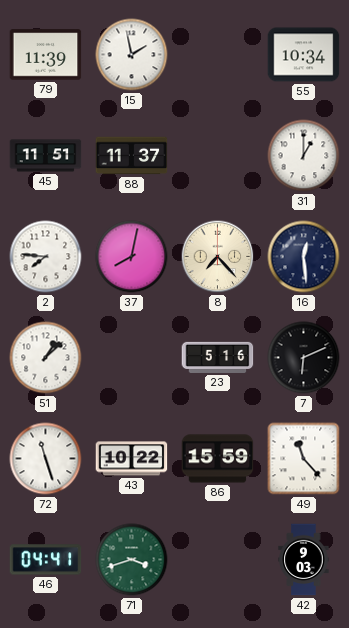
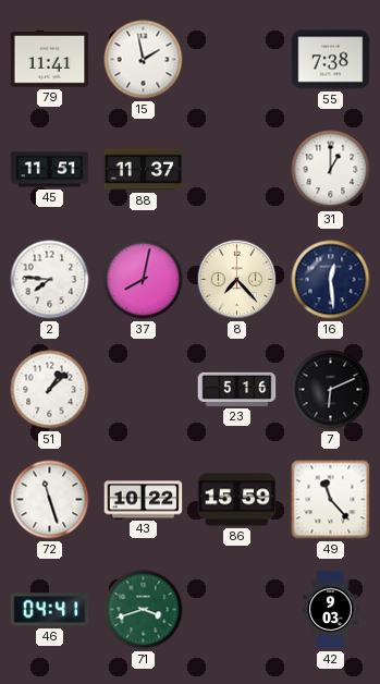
79: 11:39 -> 11:41
55: 10:34 -> 7:38
